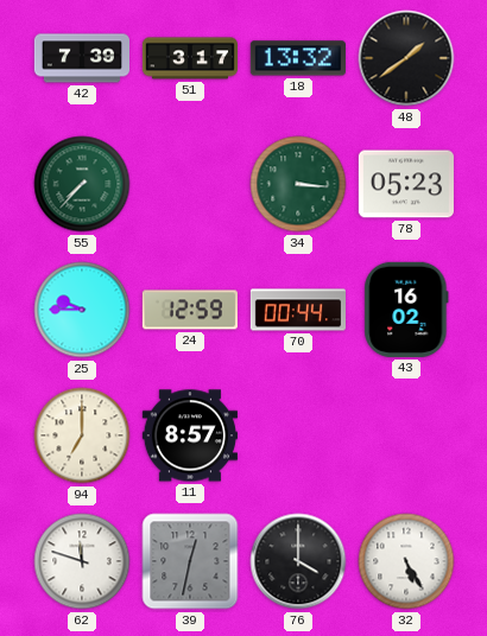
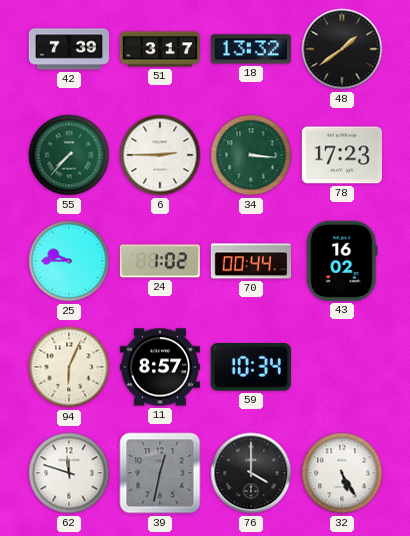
6: none -> 2:45
78: 05:23 -> 17:23
24: 12:59 -> 1:02
94: 7:00 -> 6:04
59: none -> 10:34
